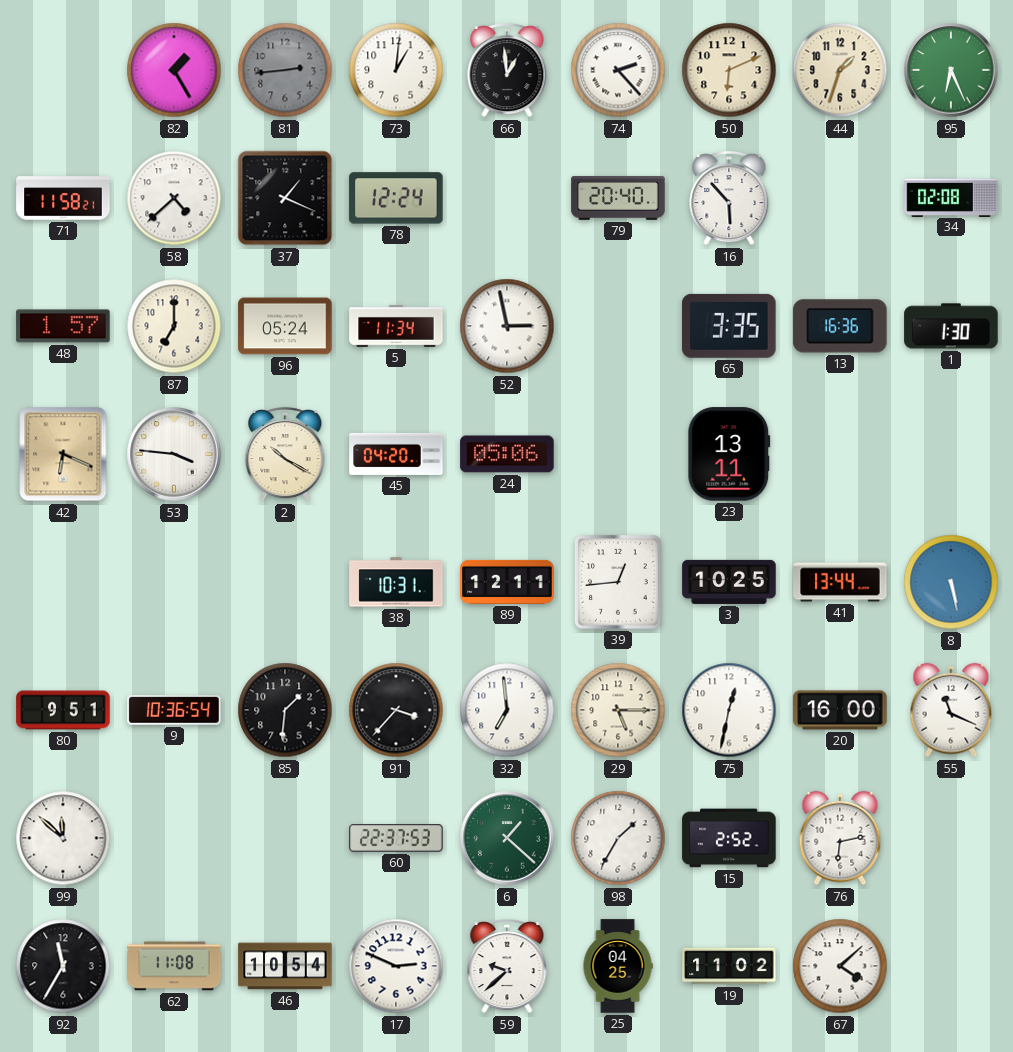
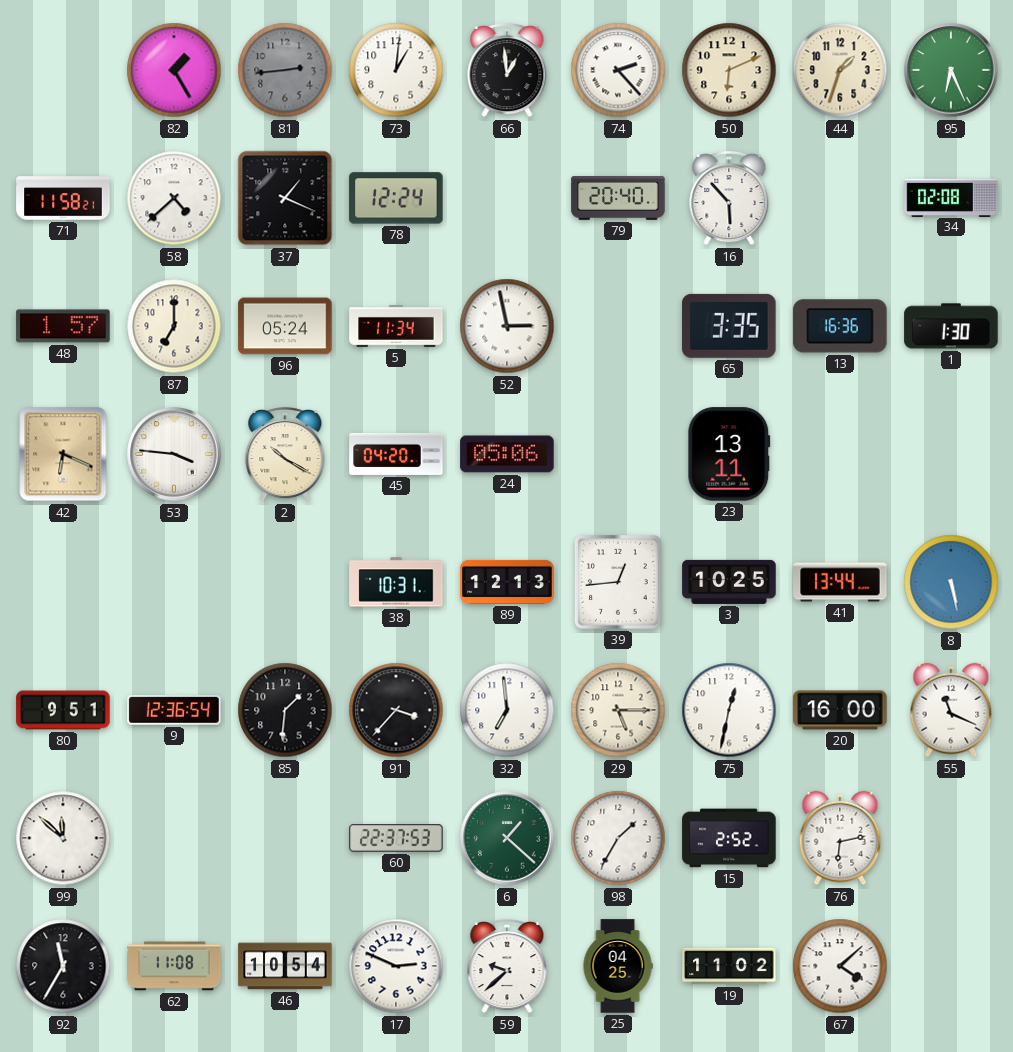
89: 12:11 -> 12:13
9: 10:36 -> 12:36
